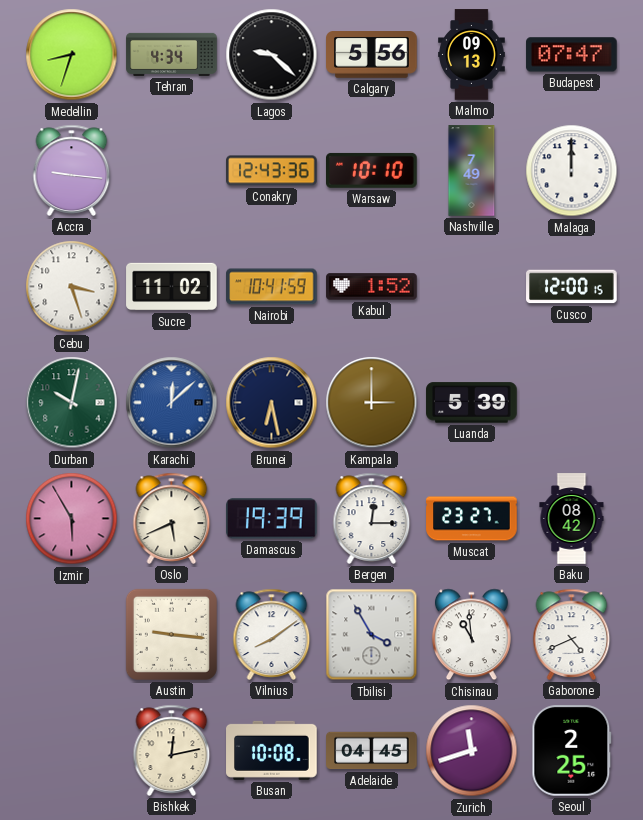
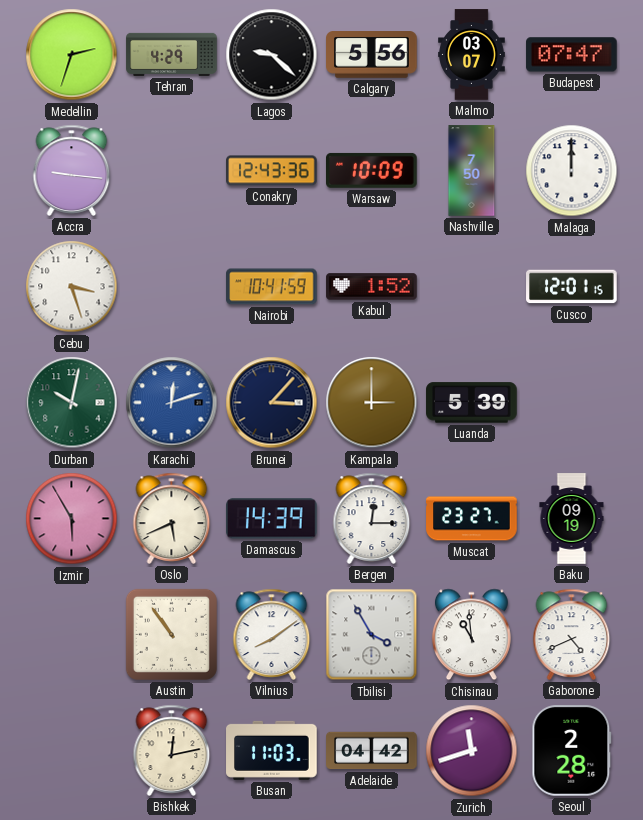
Medellin: 8:33 -> 2:33
Tehran: 4:34 -> 4:29
Malmo: 09:13 -> 03:07
Warsaw: 10:10 -> 10:09
Nashville: 7:49 -> 7:50
Sucre: 11:02 -> none
Cusco: 12:00 -> 12:01
Karachi: 12:08 -> 12:12
Brunei: 6:28 -> 3:07
Damascus: 19:39 -> 14:39
Baku: 08:42 -> 09:19
Austin: 9:16 -> 10:54
Busan: 10:08 -> 11:03
Adelaide: 04:45 -> 04:42
Seoul: 2:25 -> 2:28
